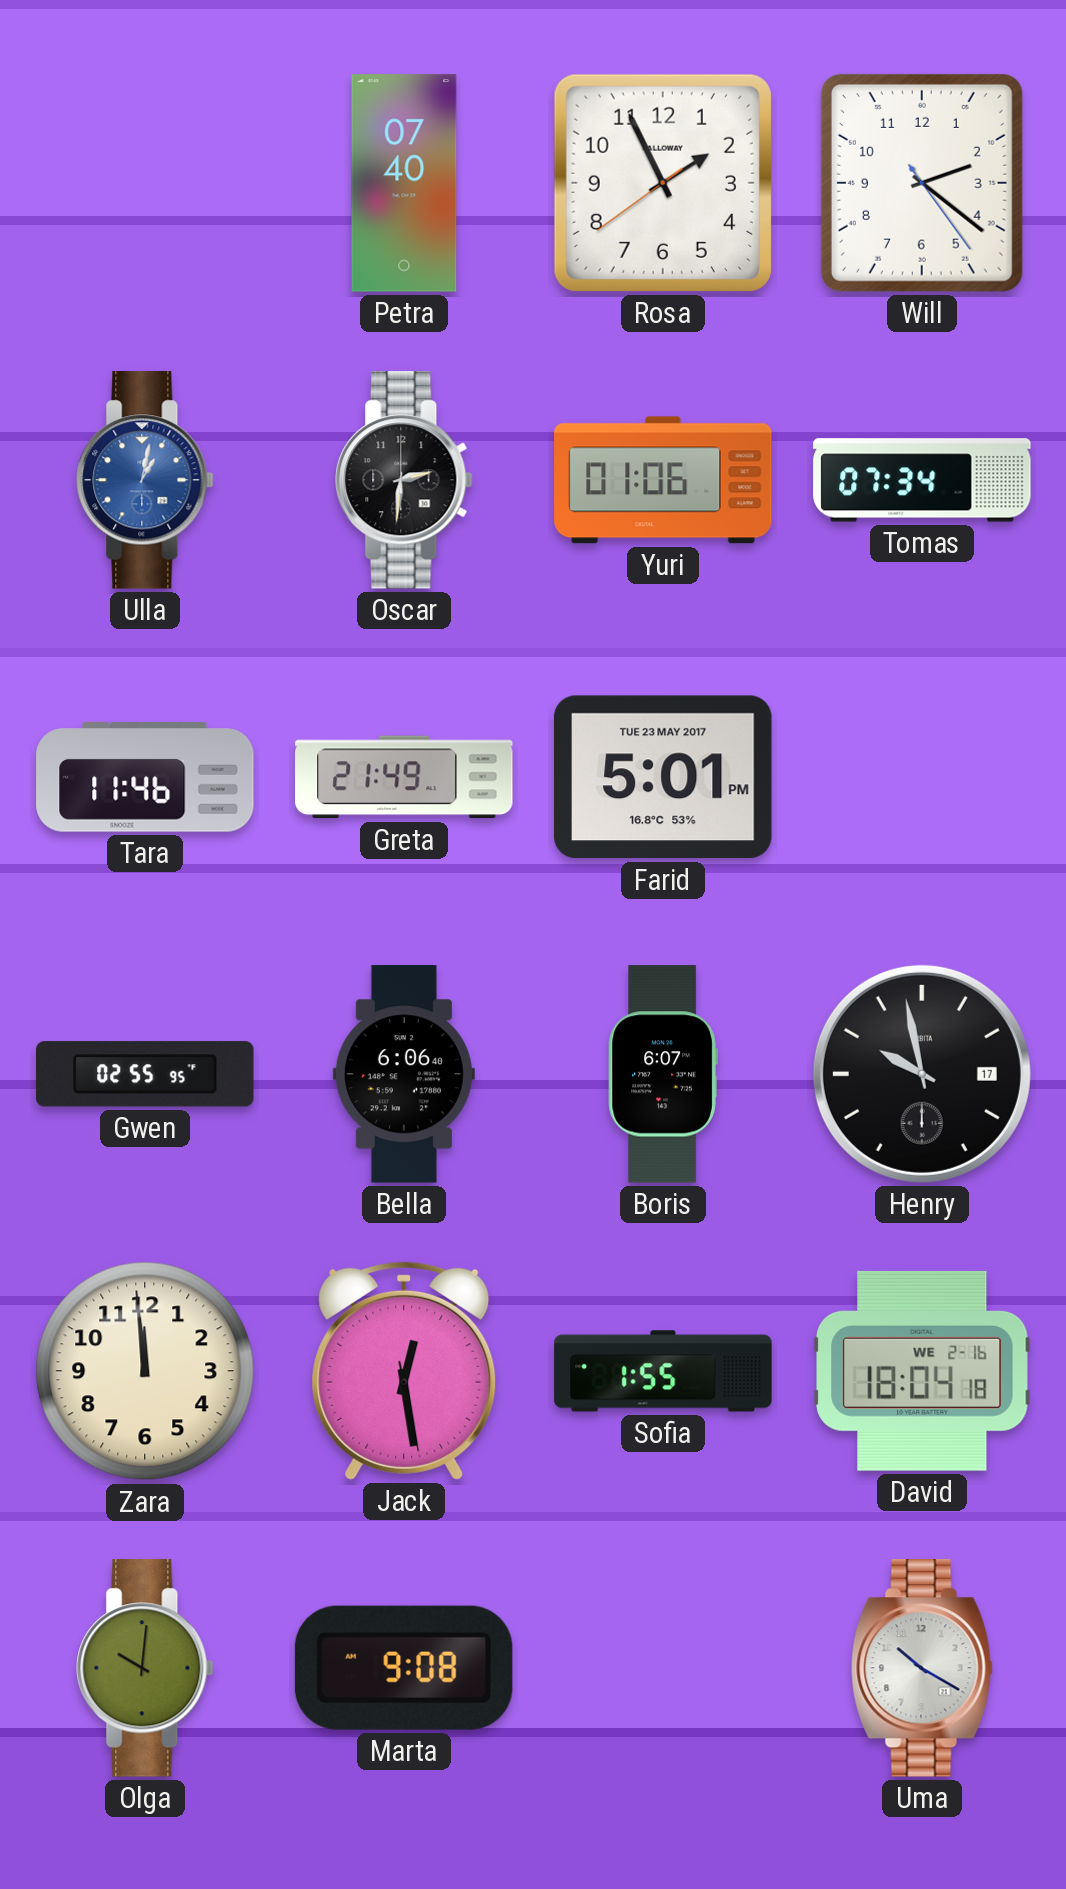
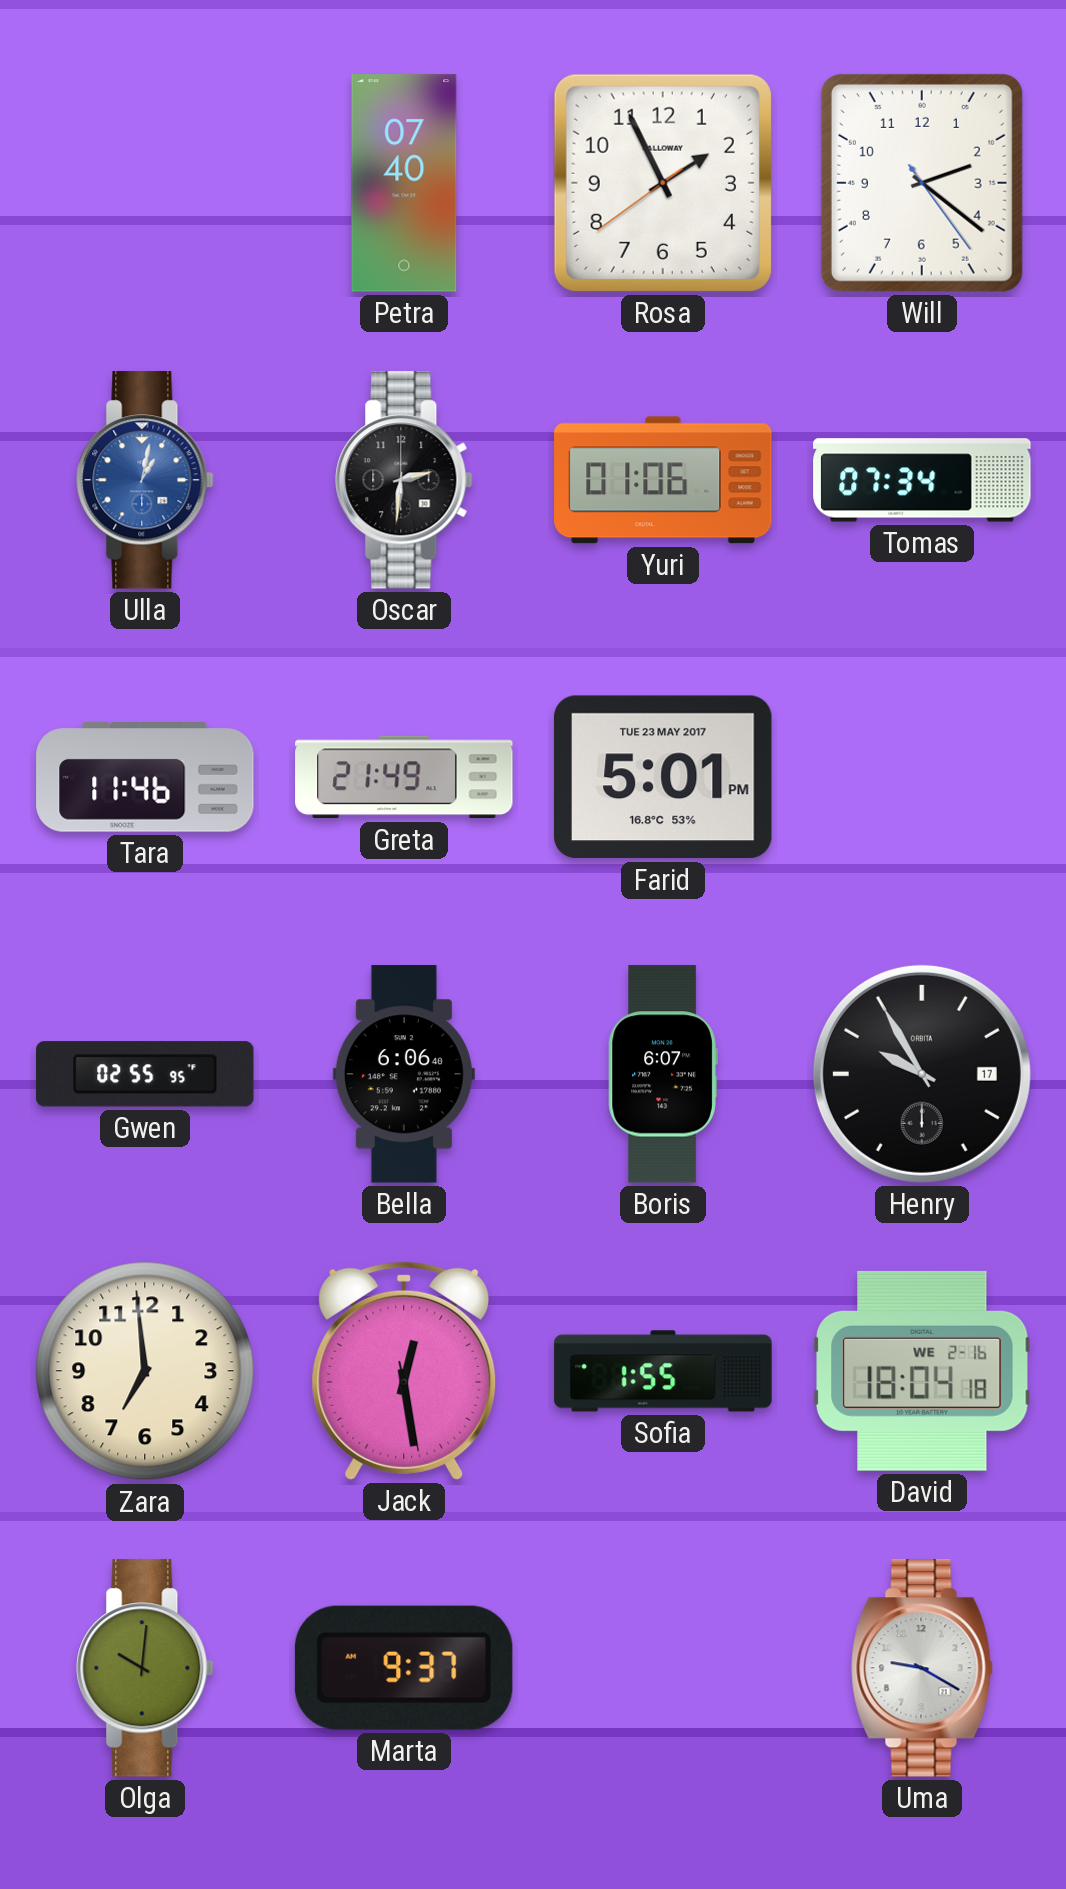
Henry: 9:58 -> 9:55
Zara: 11:59 -> 6:59
Marta: 9:08 -> 9:37
Uma: 10:20 -> 9:20
